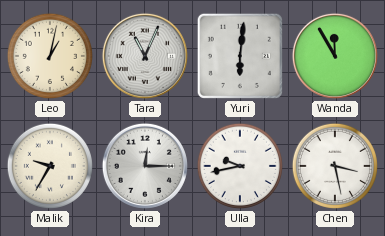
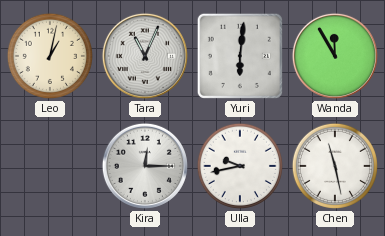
Malik: 9:35 -> none
Chen: 3:28 -> 11:28
